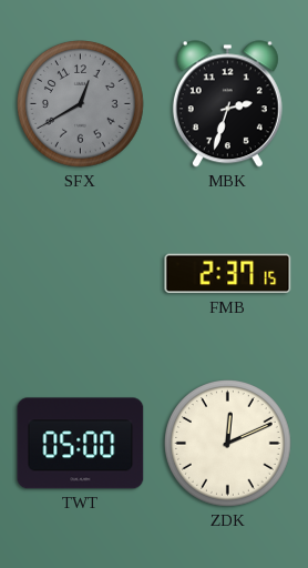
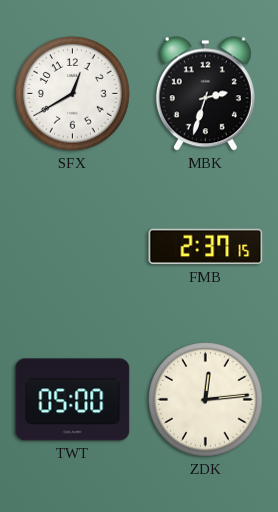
SFX dial: grey -> white
ZDK: 12:11 -> 12:14
